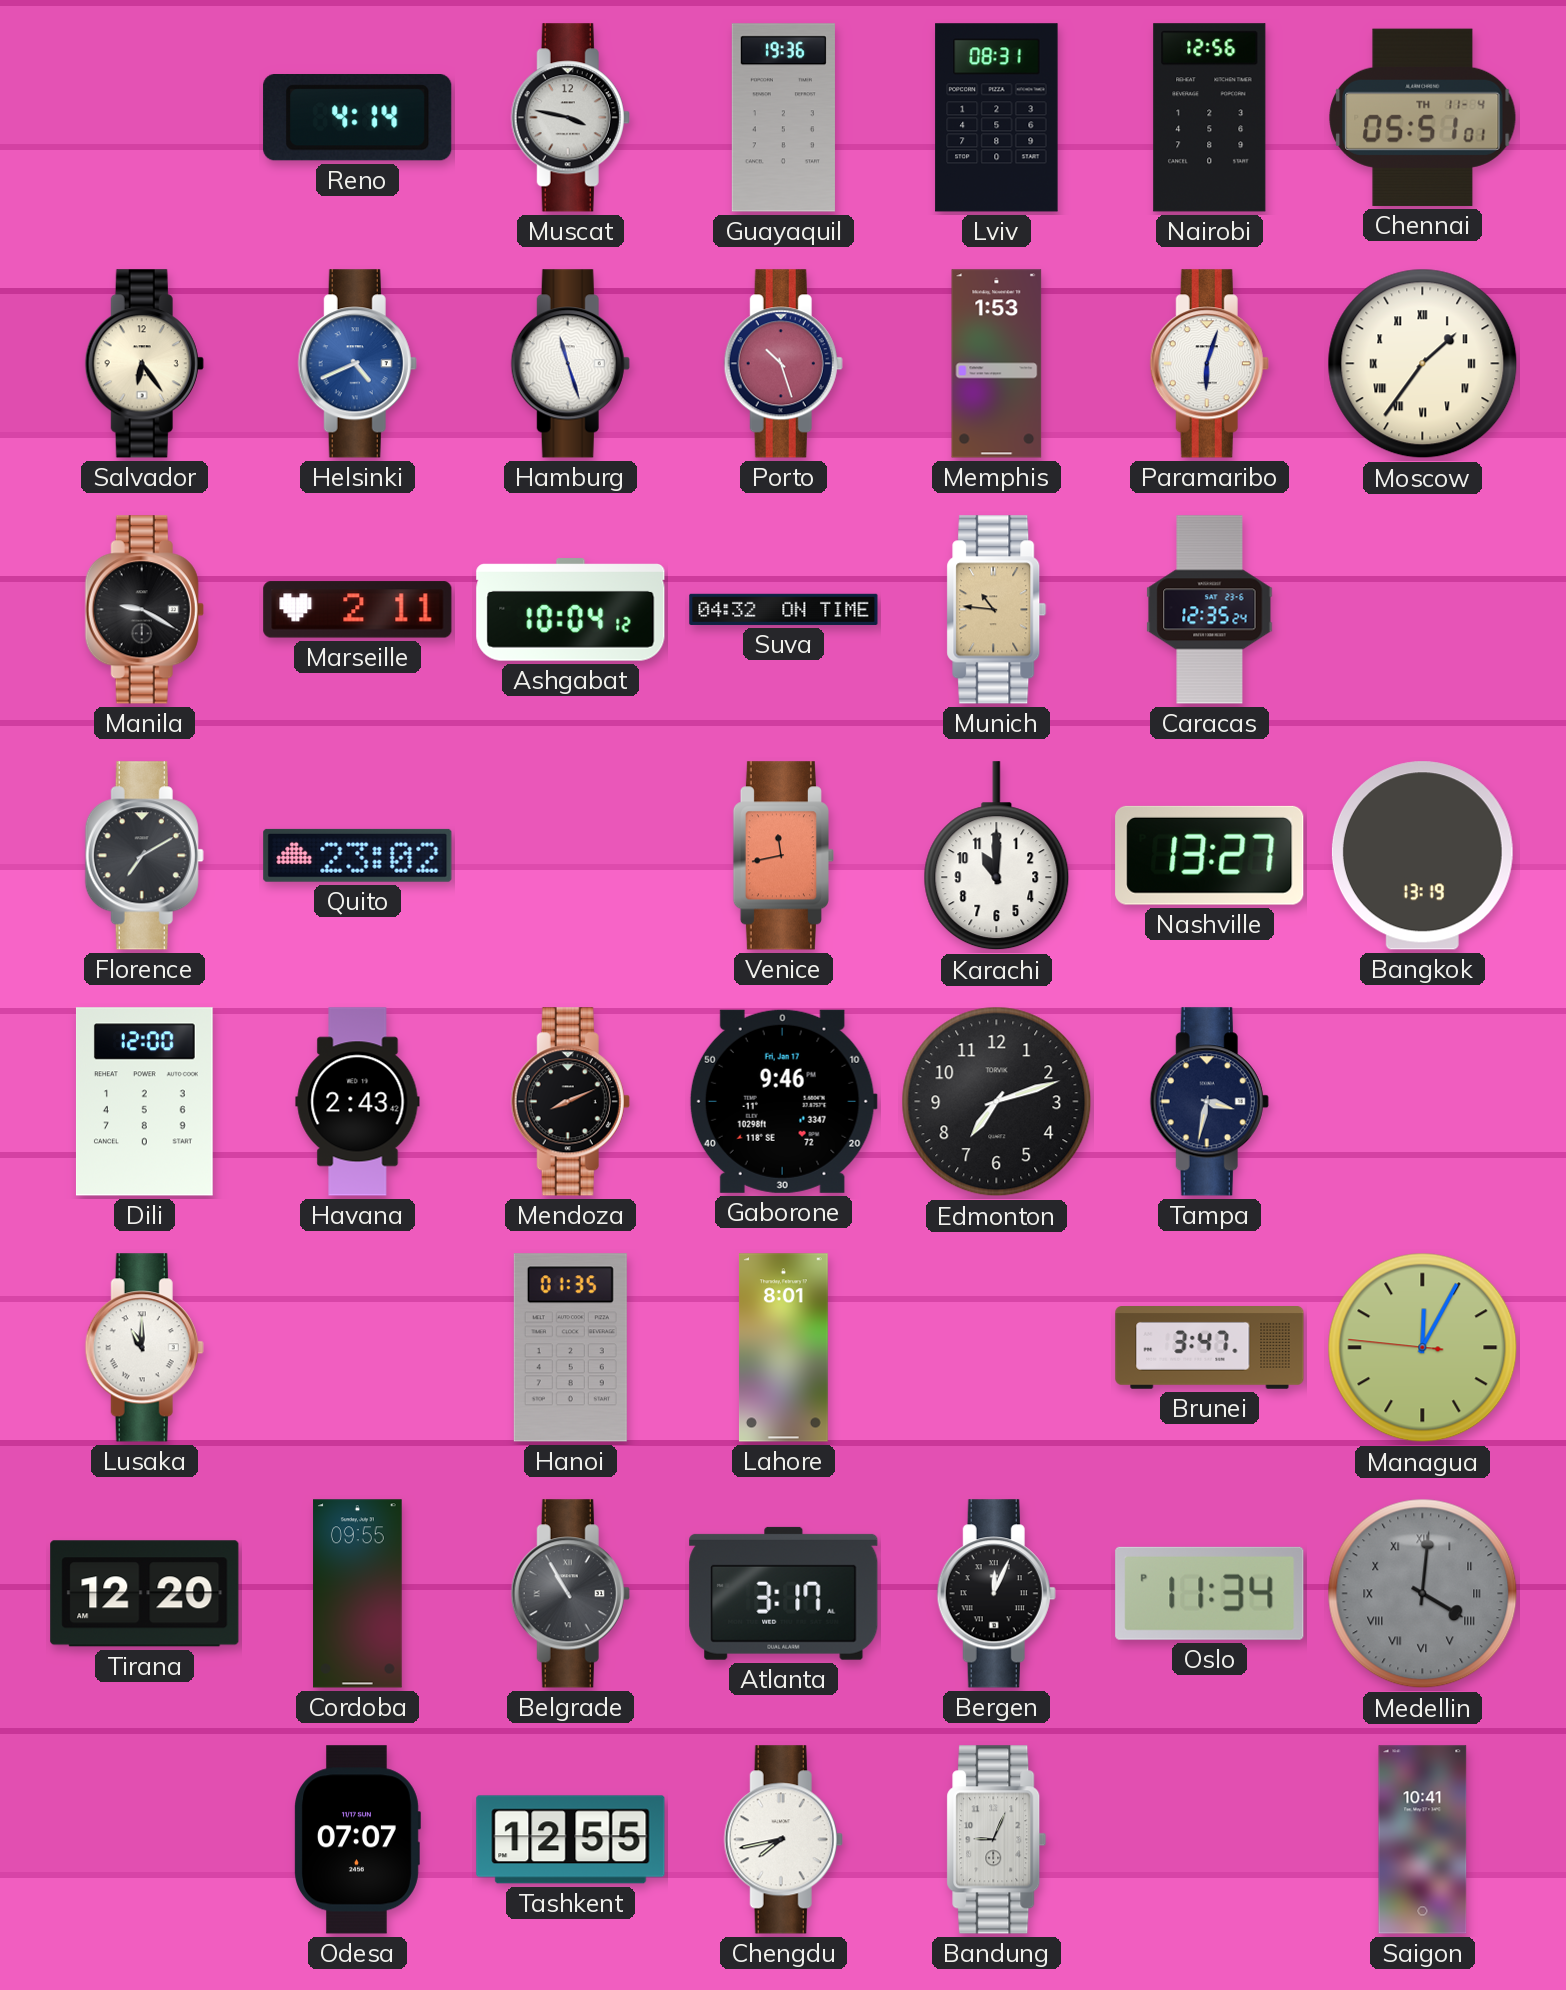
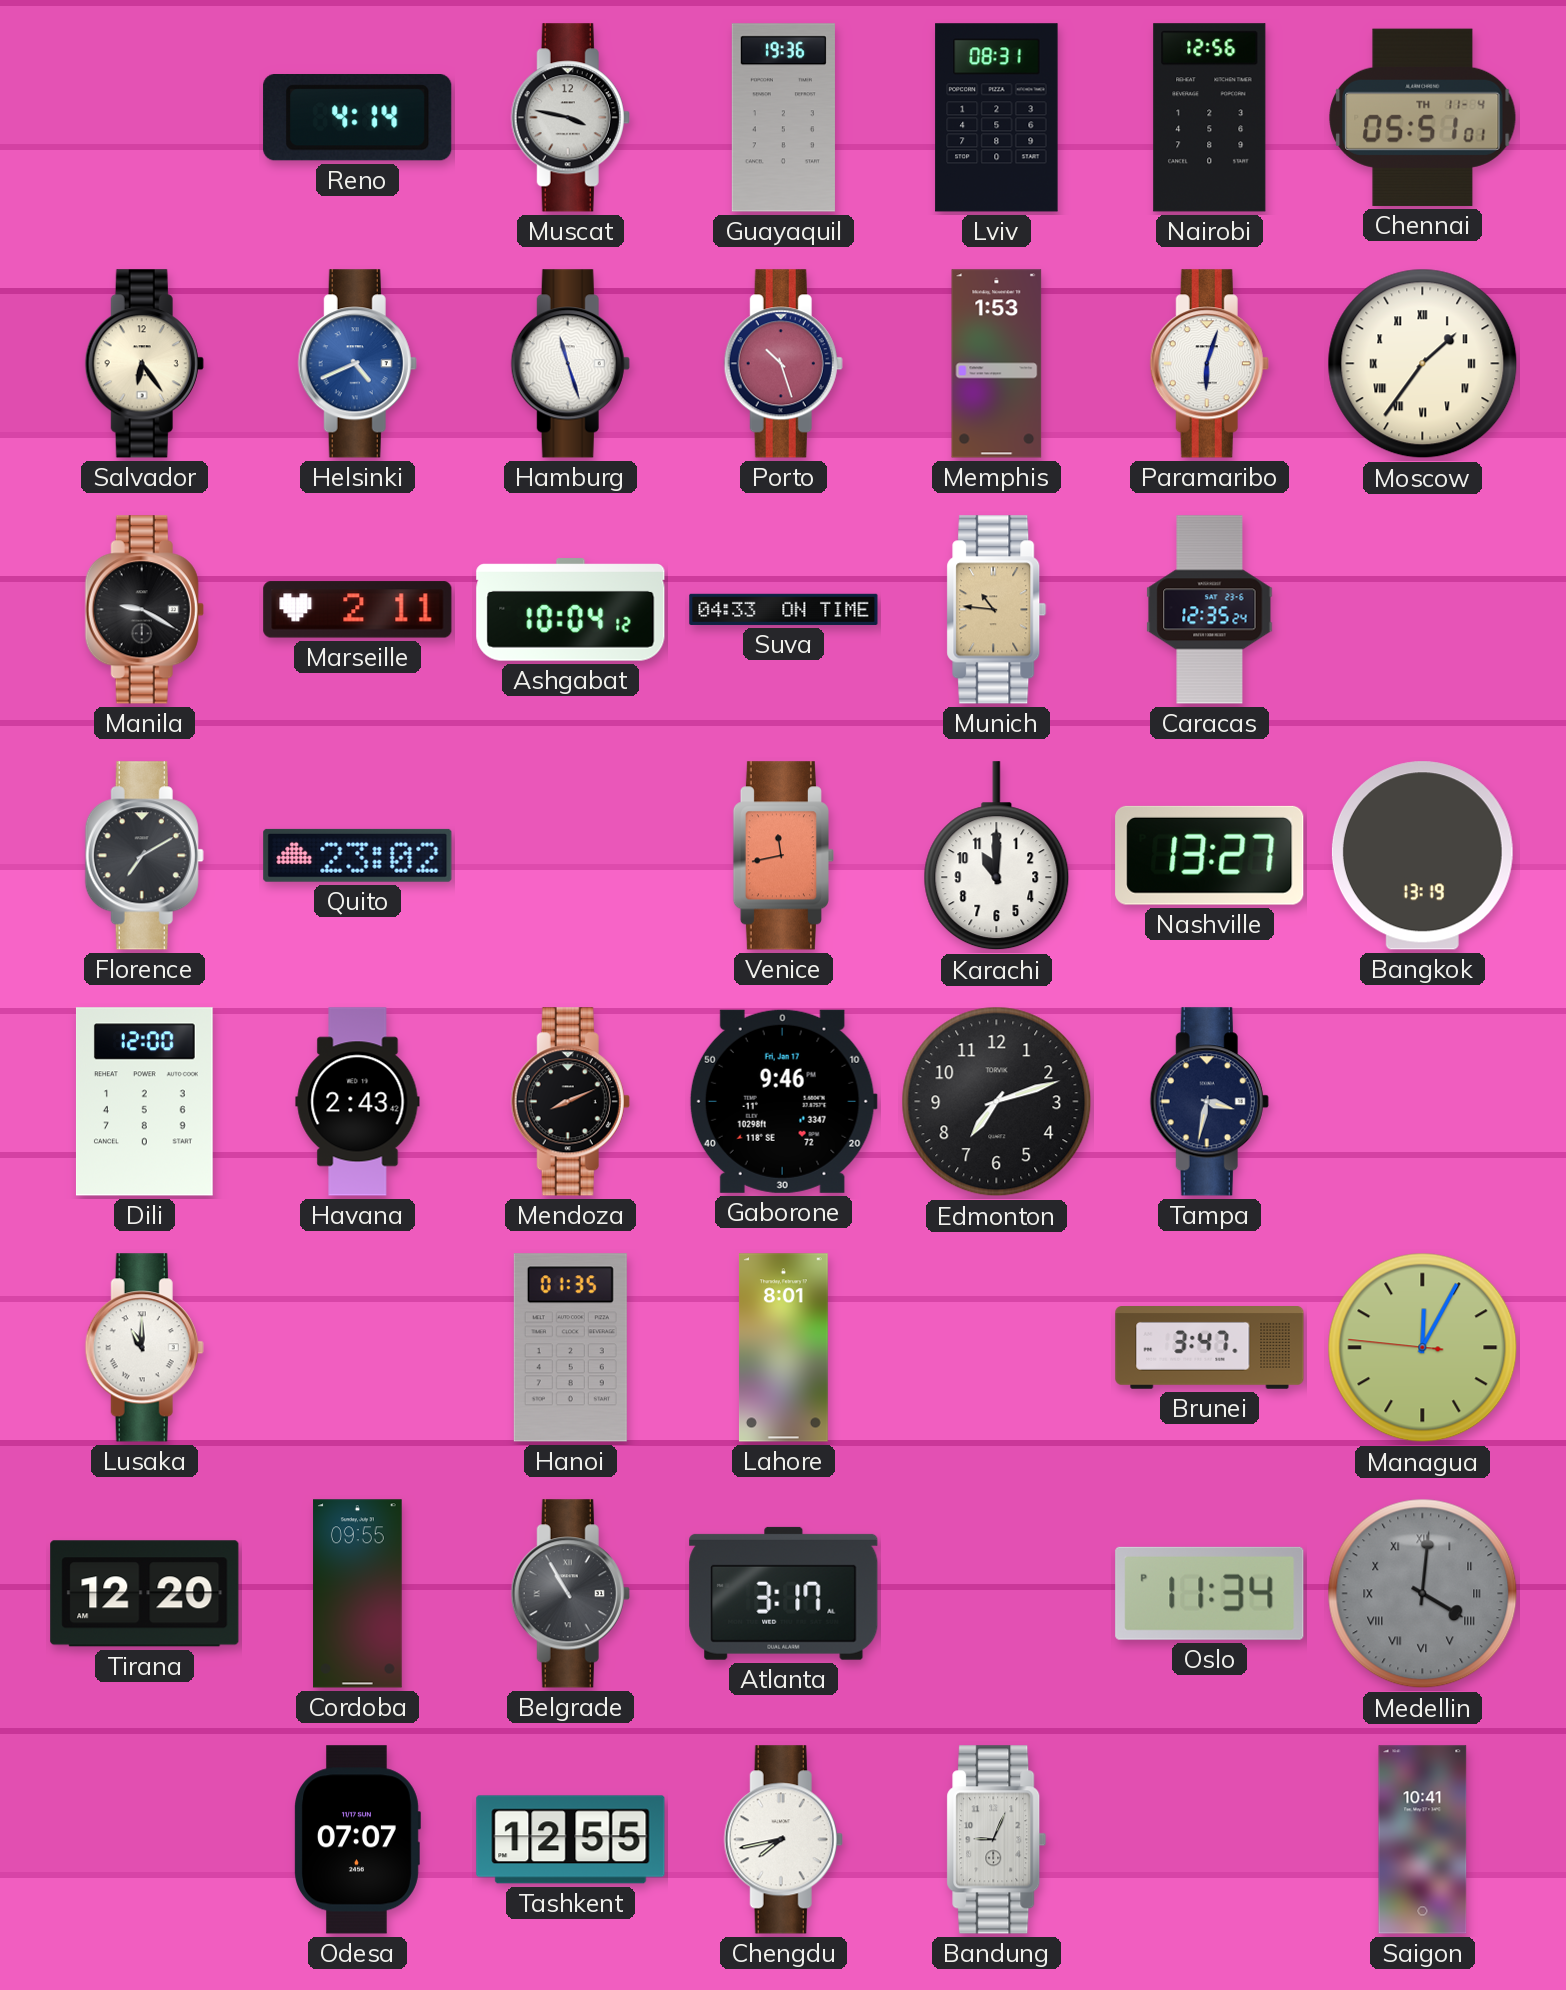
Suva: 04:32 -> 04:33
Bergen: 12:04 -> none
